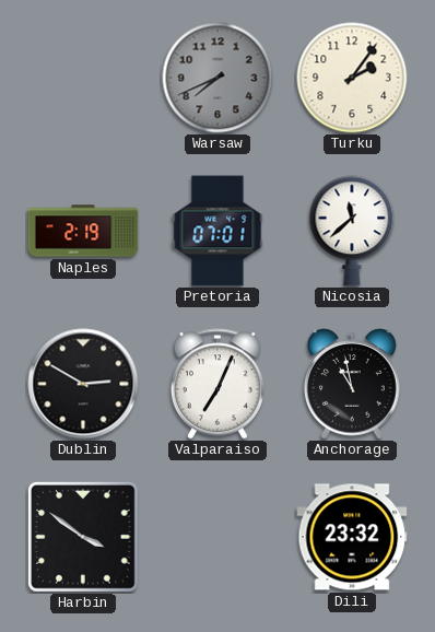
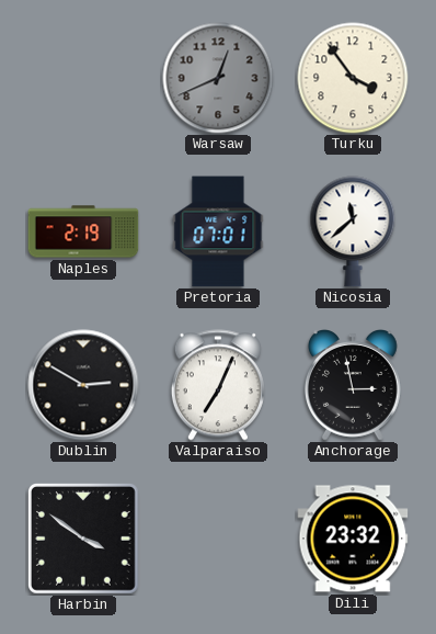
Warsaw: 7:41 -> 12:41
Turku: 2:06 -> 3:54
Anchorage: 10:58 -> 2:58
